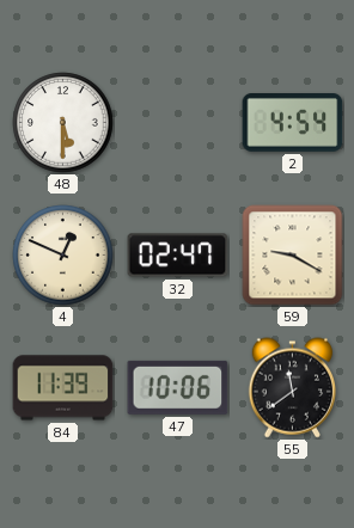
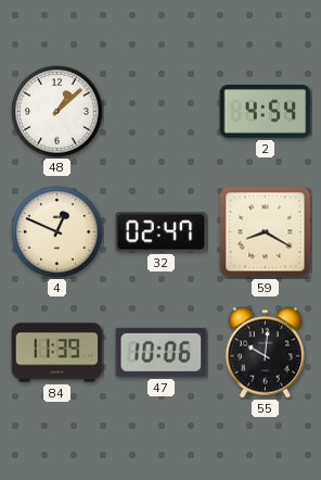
48: 5:30 -> 1:08
59: 9:20 -> 8:20
55: 11:39 -> 10:01
